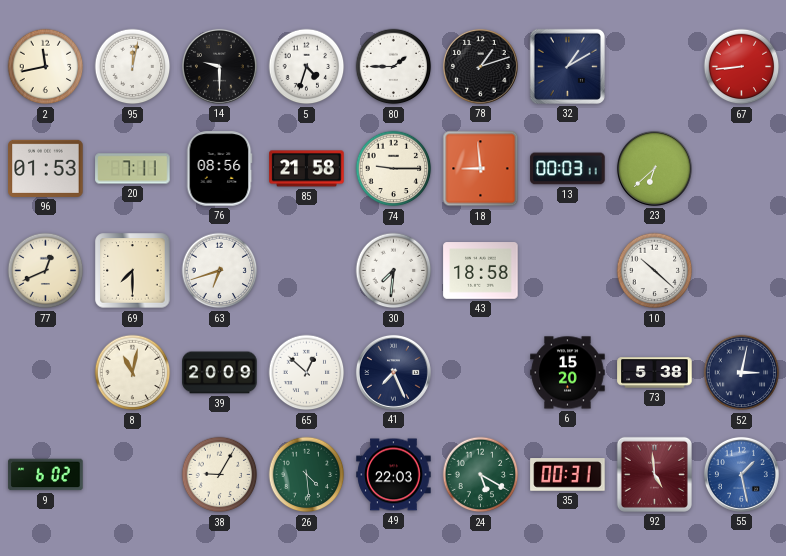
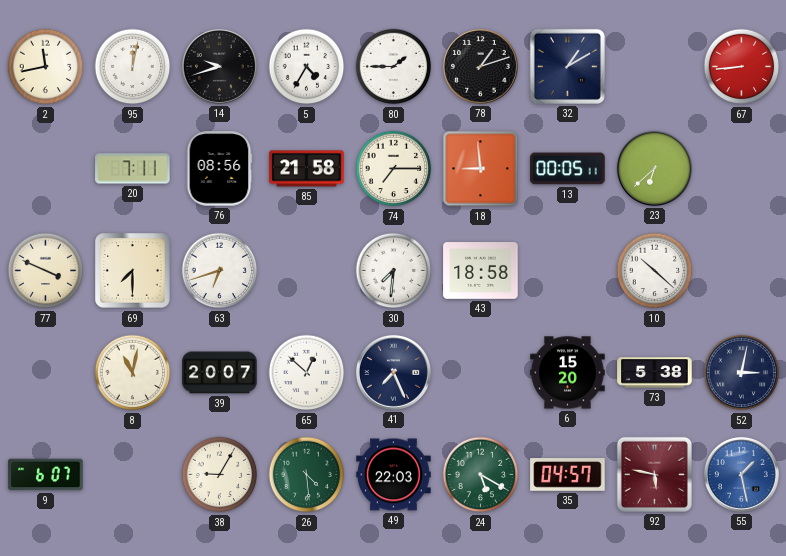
14: 9:30 -> 9:42
5: 4:33 -> 4:35
96: 01:53 -> none
74: 9:15 -> 7:15
13: 00:03 -> 00:05
77: 12:41 -> 3:49
39: 20:09 -> 20:07
9: 6:02 -> 6:07
35: 00:31 -> 04:57
92: 4:59 -> 5:47
